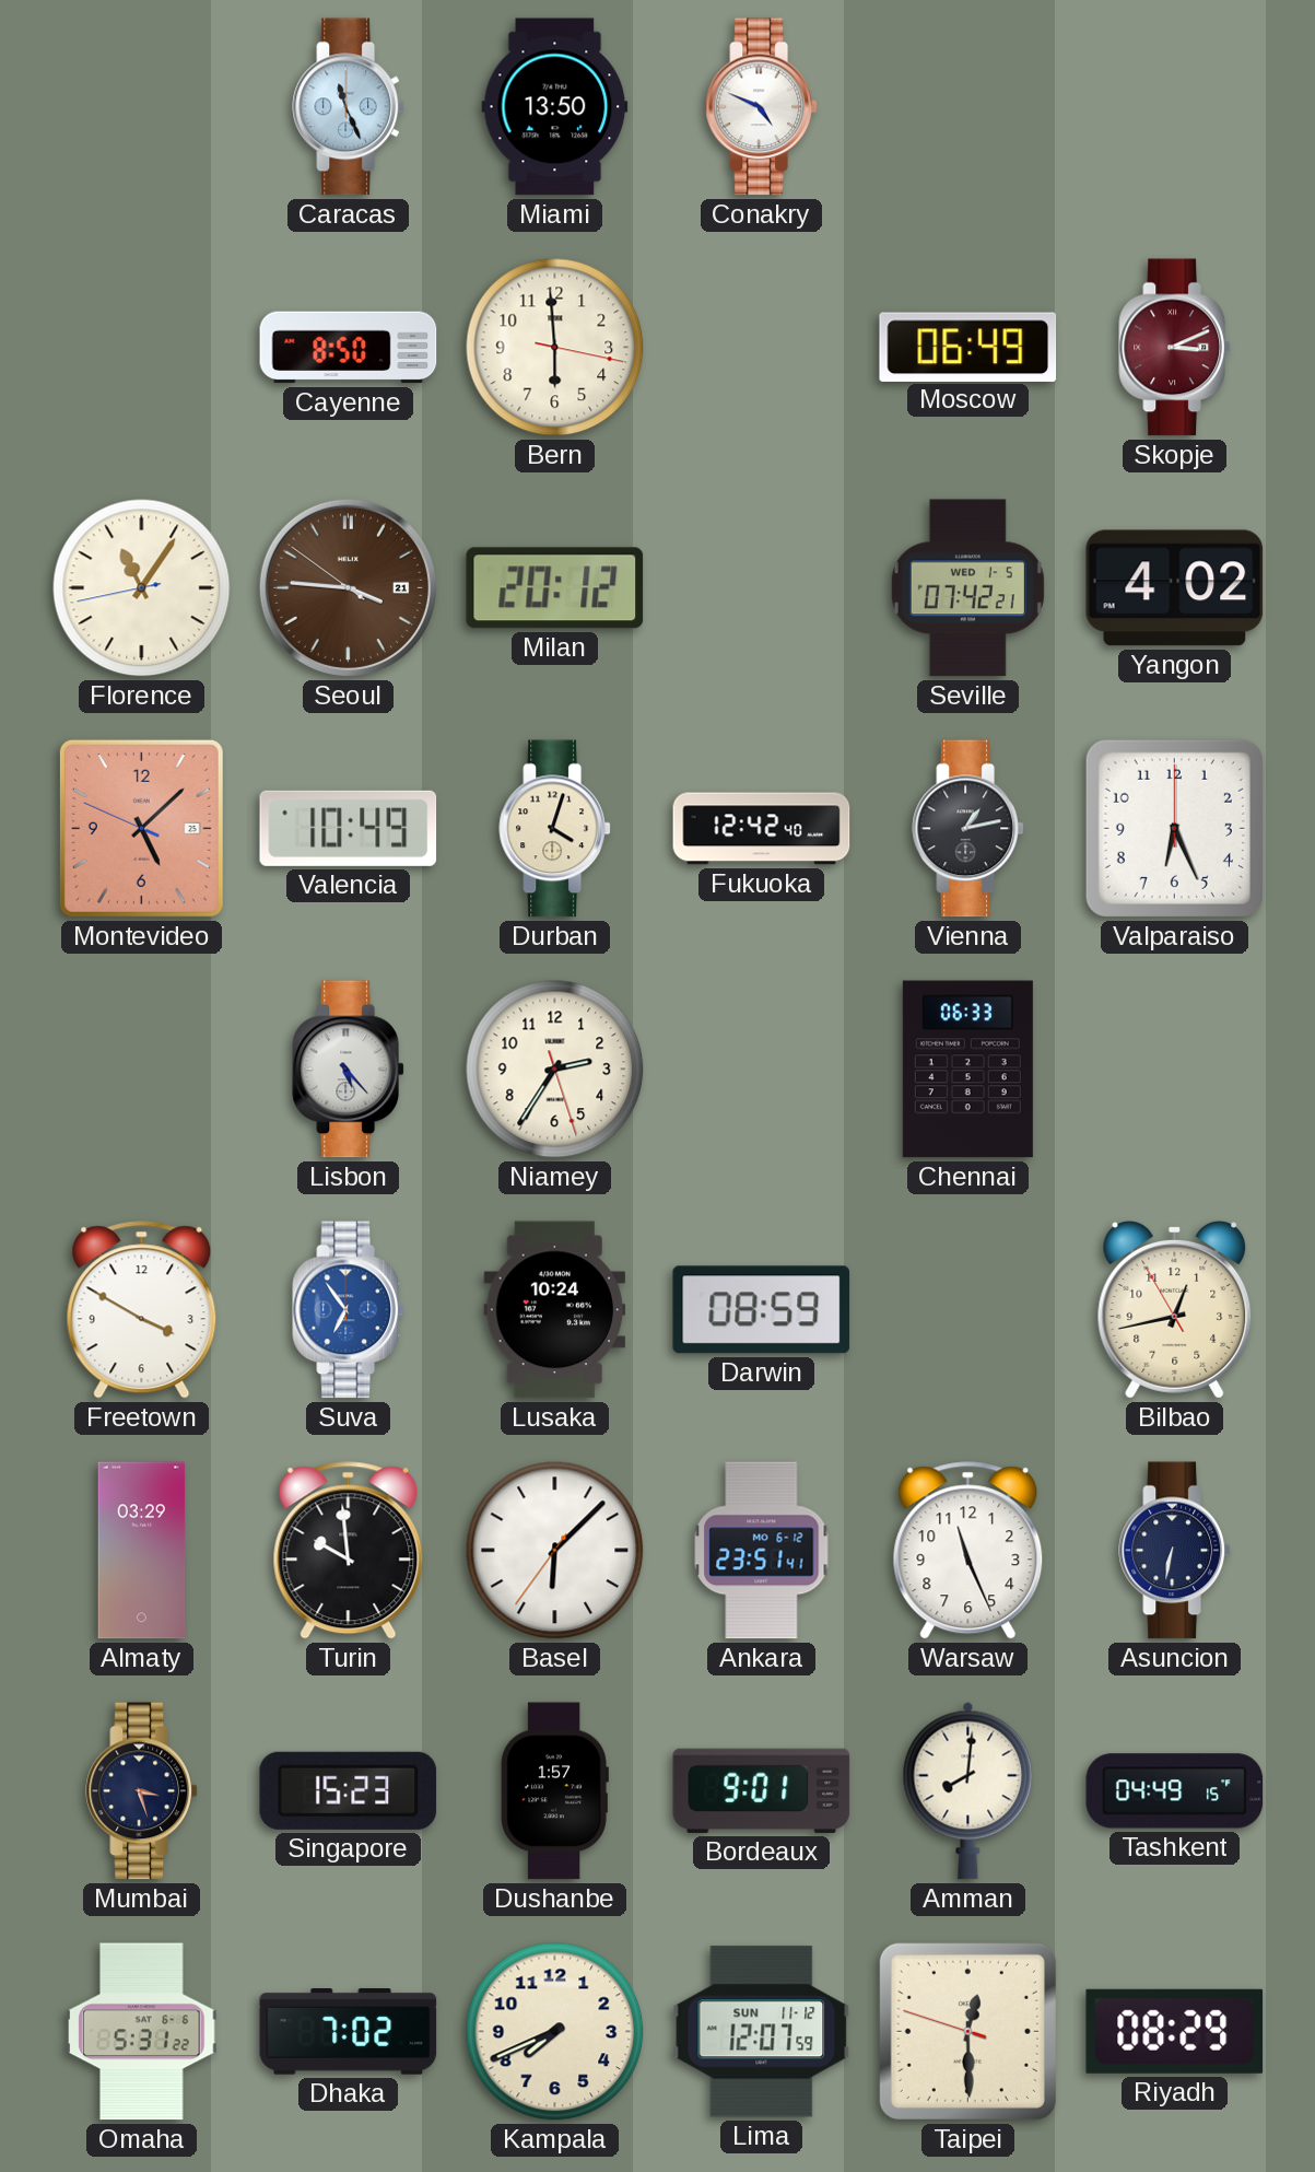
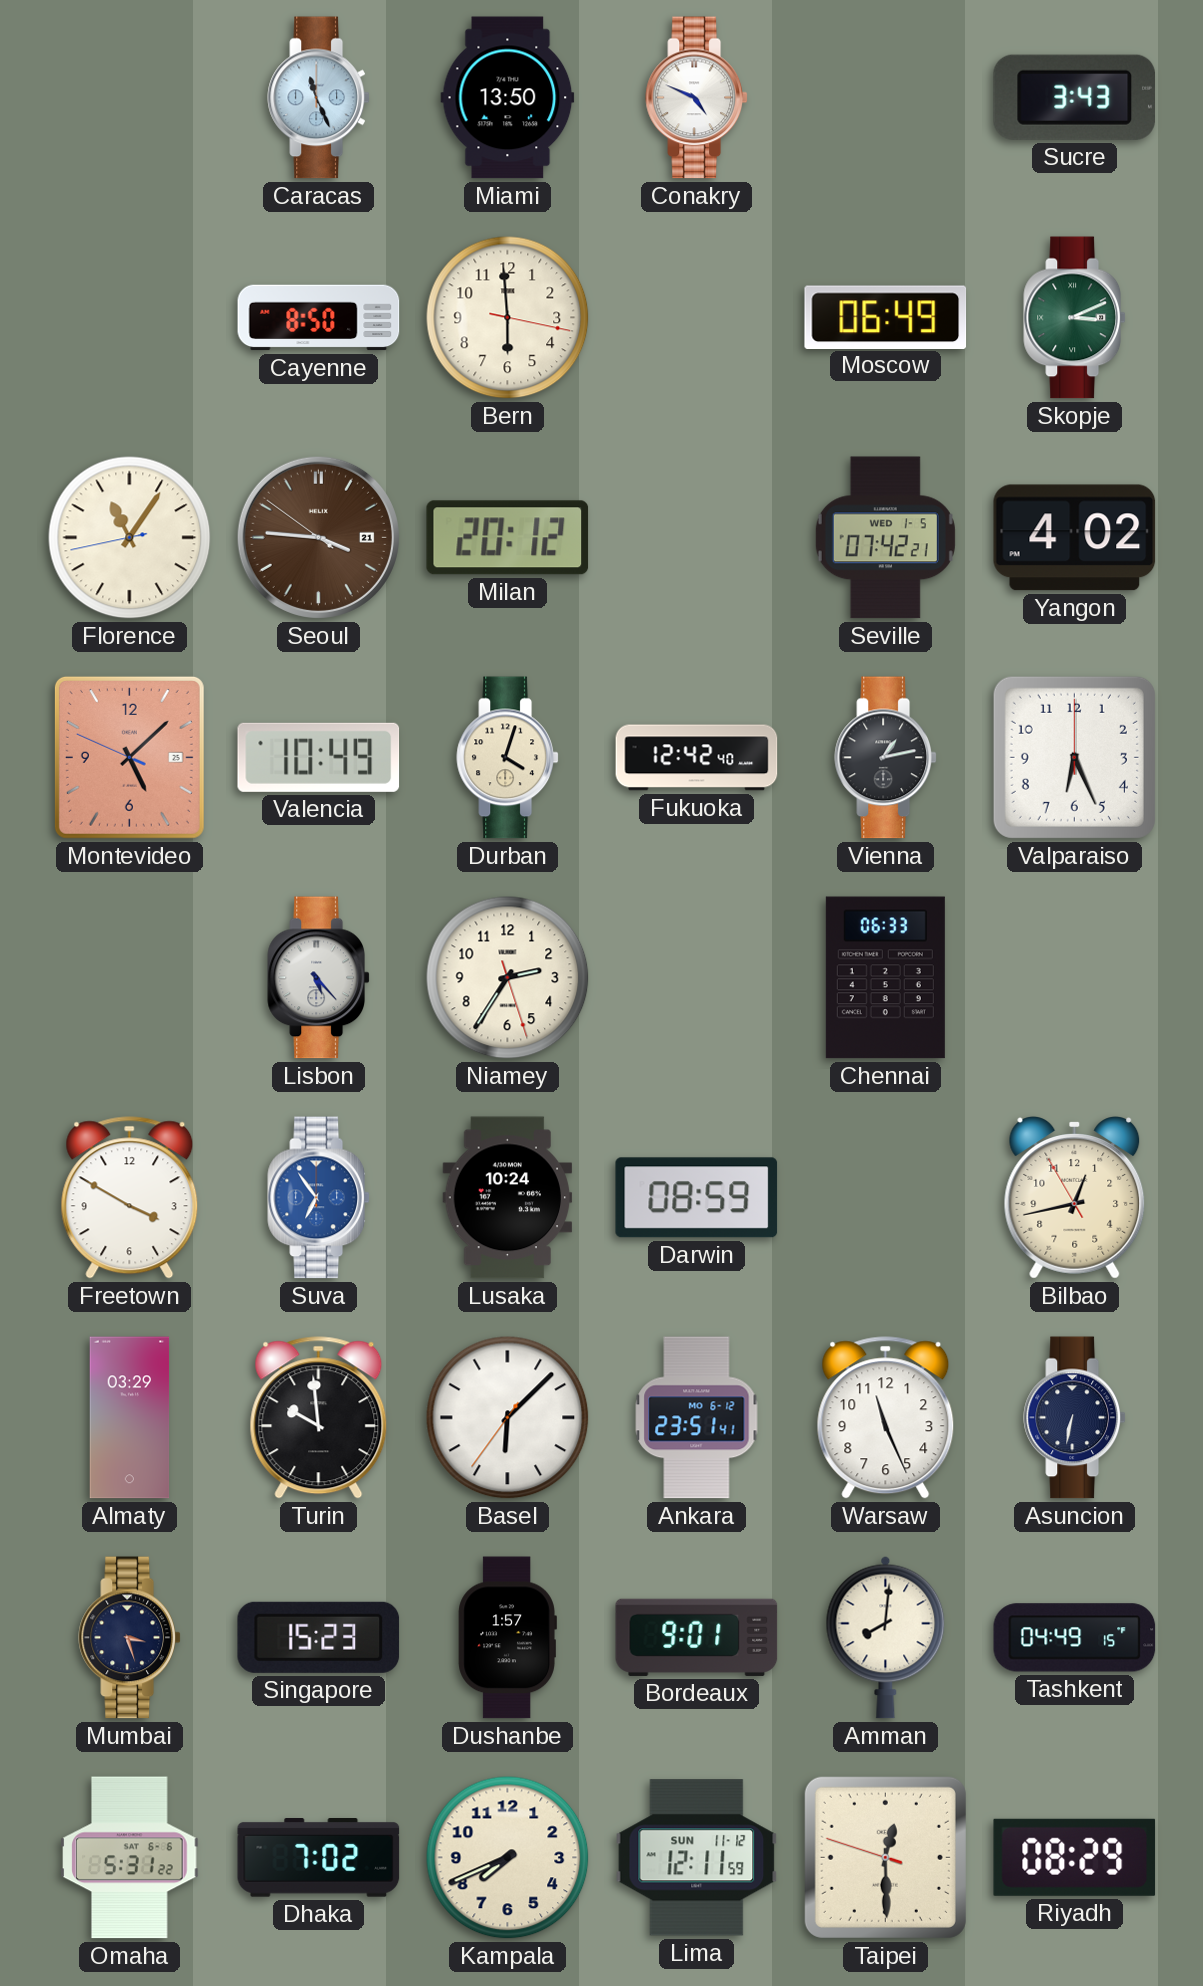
Sucre: none -> 3:43
Skopje dial: burgundy -> green
Lima: 12:07 -> 12:11
